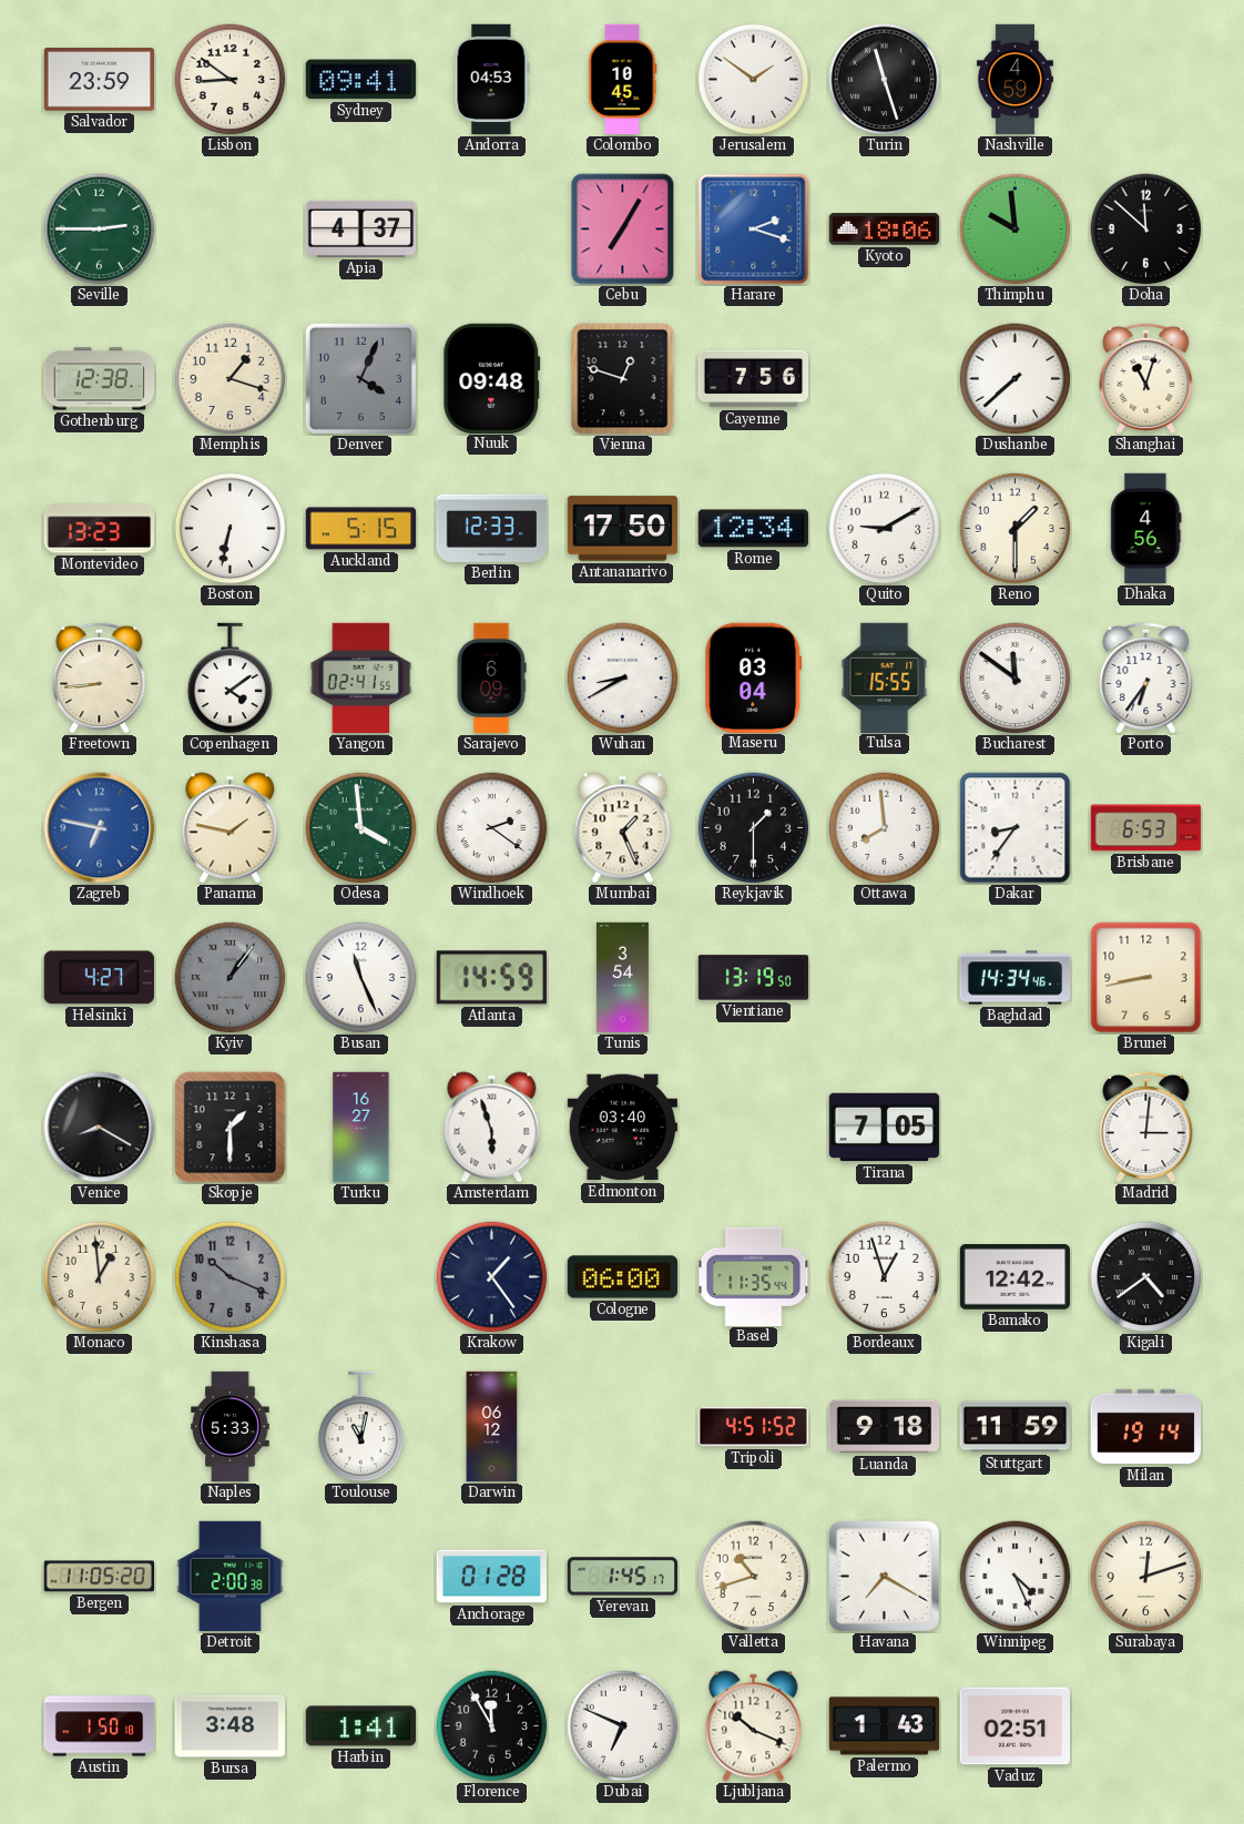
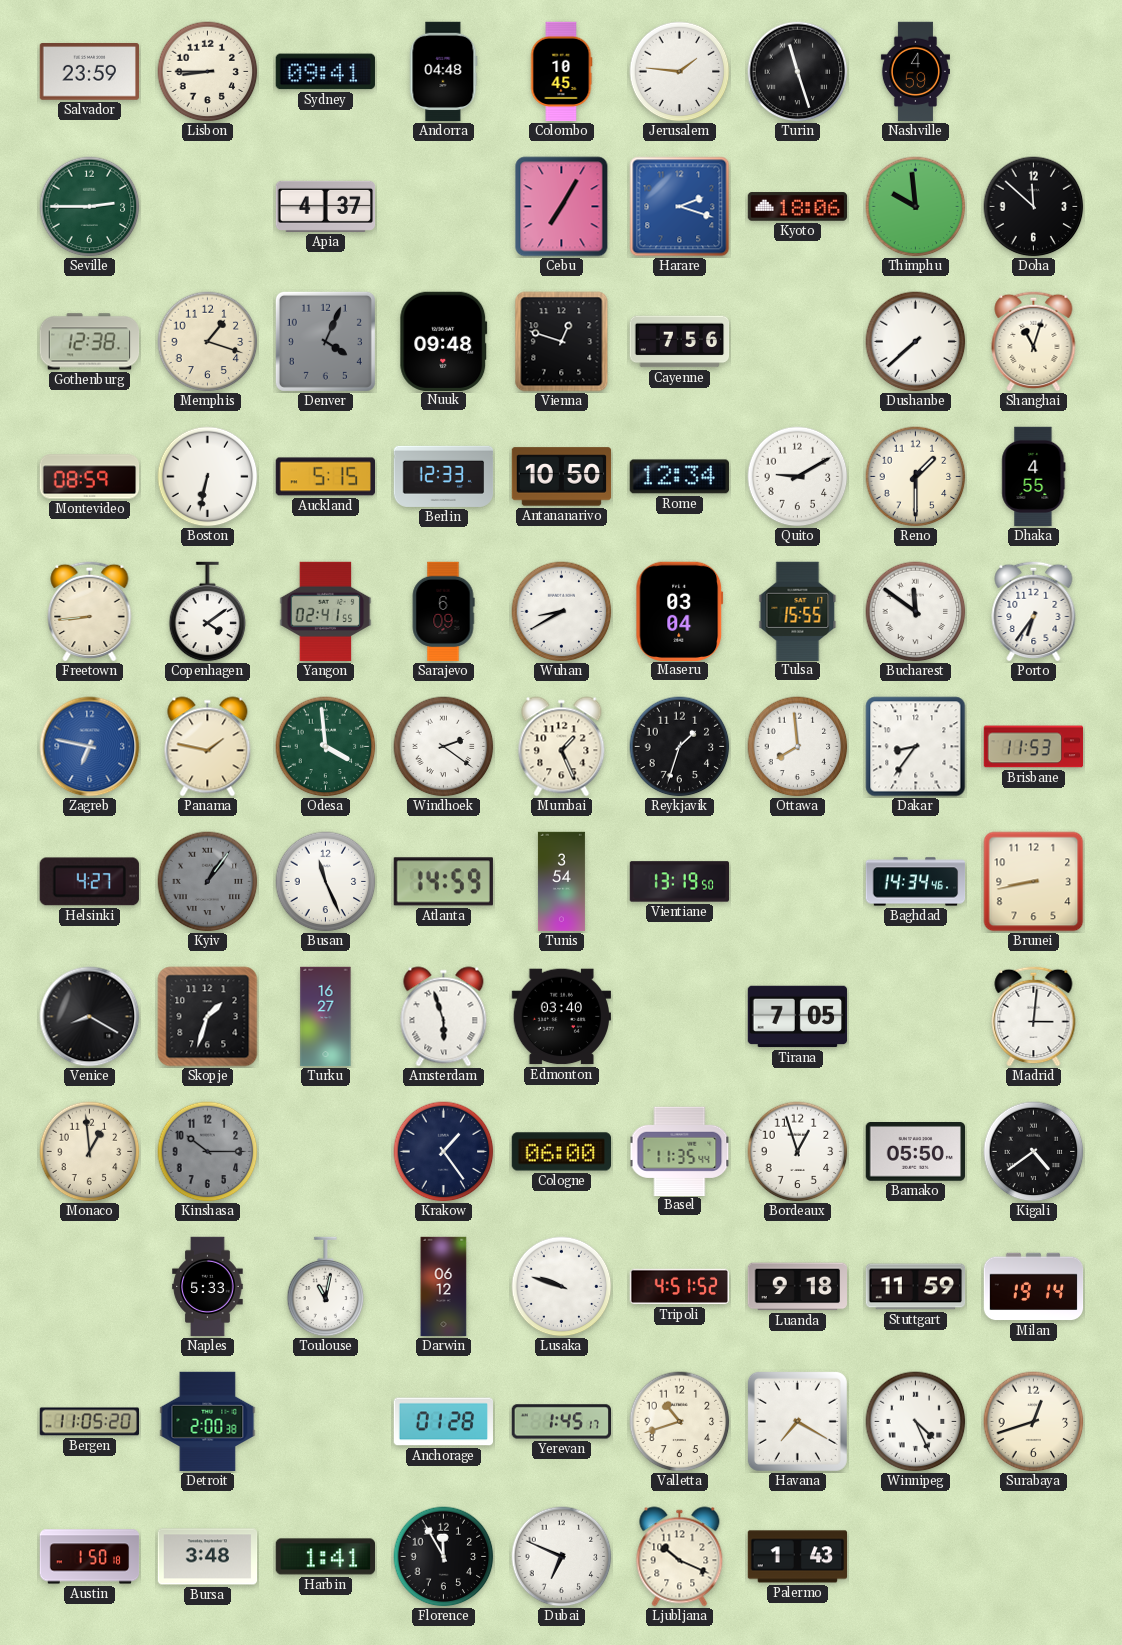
Lisbon: 8:51 -> 8:45
Andorra: 04:53 -> 04:48
Jerusalem: 1:51 -> 1:46
Montevideo: 13:23 -> 08:59
Antananarivo: 17:50 -> 10:50
Dhaka: 4:56 -> 4:55
Reykjavik: 1:30 -> 1:33
Brisbane: 6:53 -> 11:53
Skopje: 1:30 -> 1:33
Kinshasa: 10:19 -> 10:15
Bamako: 12:42 -> 05:50
Lusaka: none -> 9:48
Surabaya: 12:12 -> 12:42
Vaduz: 02:51 -> none
